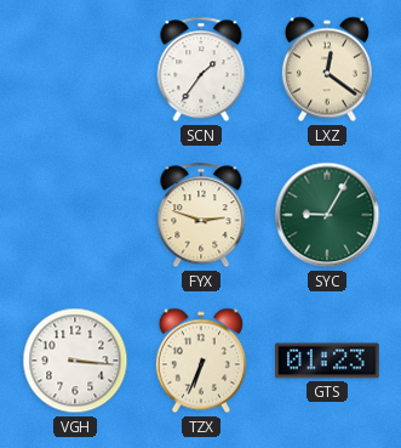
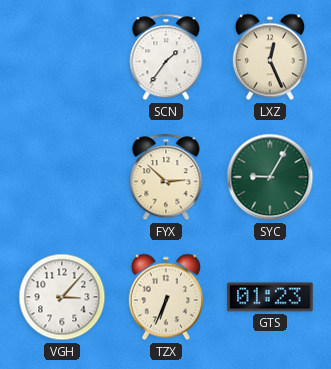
LXZ: 12:21 -> 12:26
FYX: 2:48 -> 2:52
VGH: 3:16 -> 3:07
